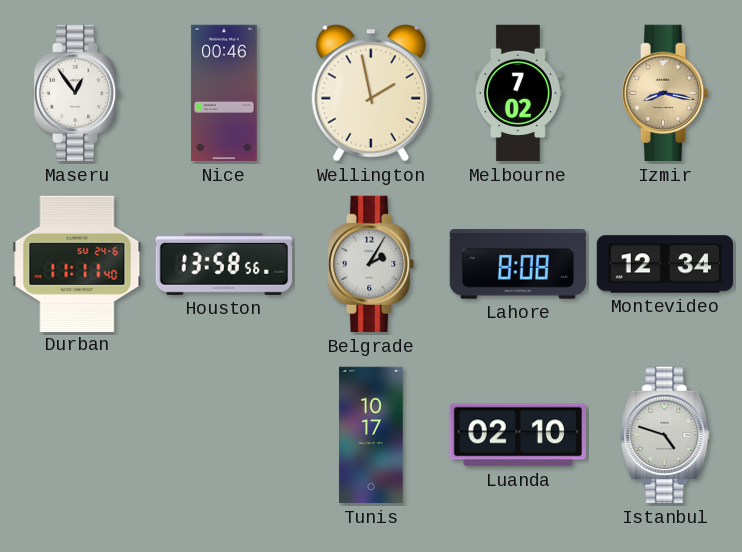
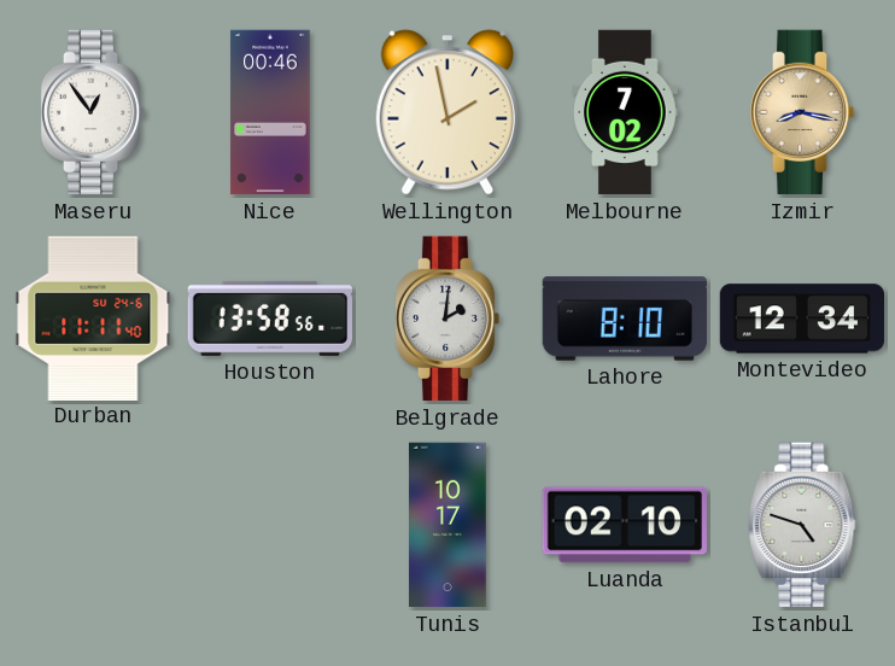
Belgrade: 2:05 -> 2:01
Lahore: 8:08 -> 8:10
